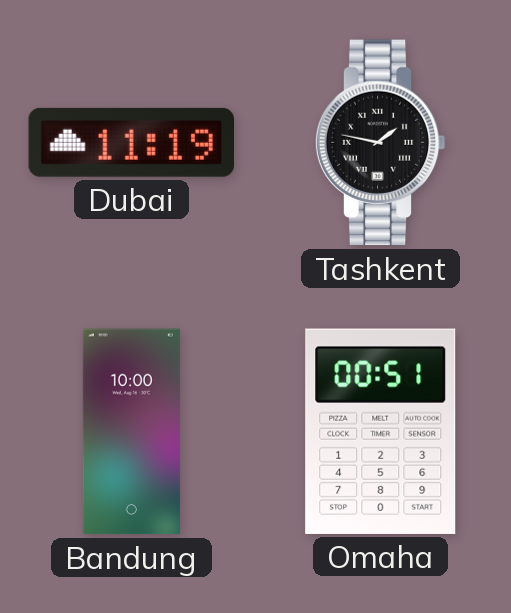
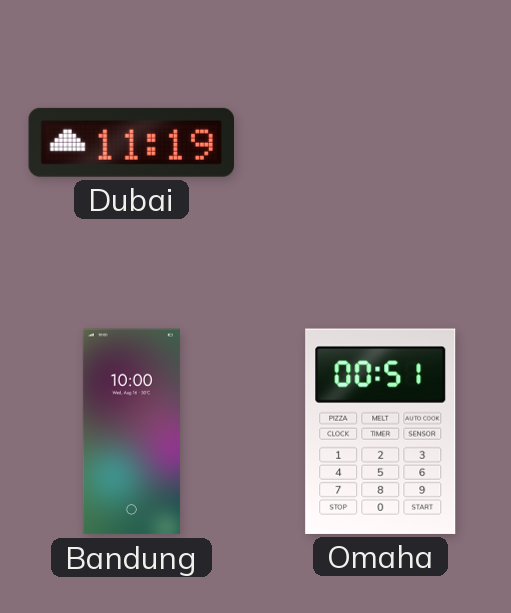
Tashkent: 1:47 -> none
